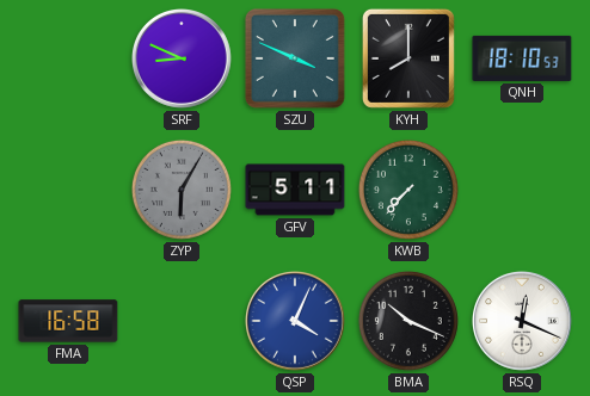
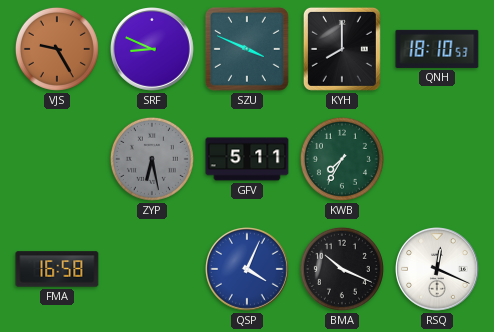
VJS: none -> 9:25
ZYP: 6:05 -> 6:28
KWB: 7:37 -> 7:35
